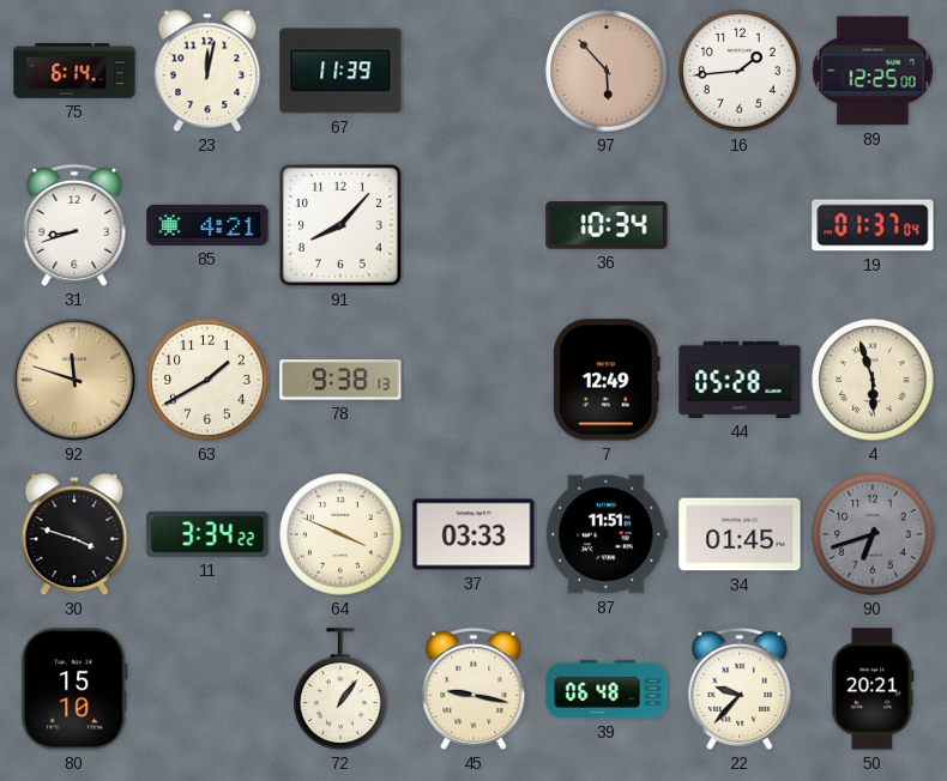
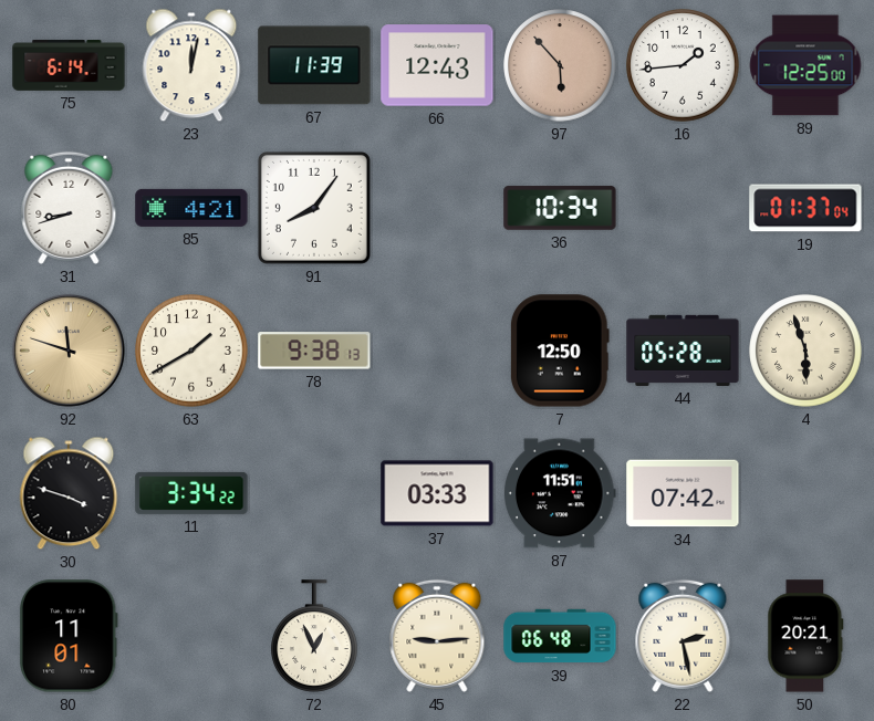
66: none -> 12:43
91: 8:07 -> 8:06
7: 12:49 -> 12:50
64: 3:49 -> none
34: 01:45 -> 07:42
90: 6:42 -> none
80: 15:10 -> 11:01
72: 1:06 -> 12:56
45: 9:17 -> 9:14
22: 9:37 -> 2:28
